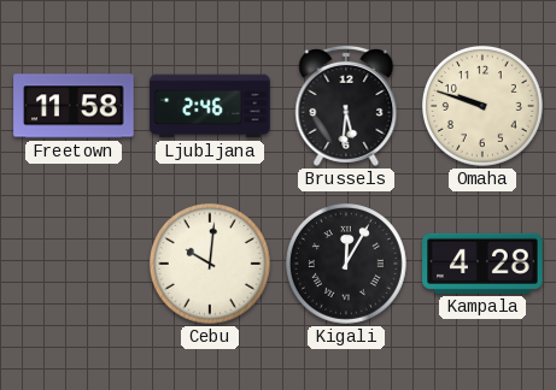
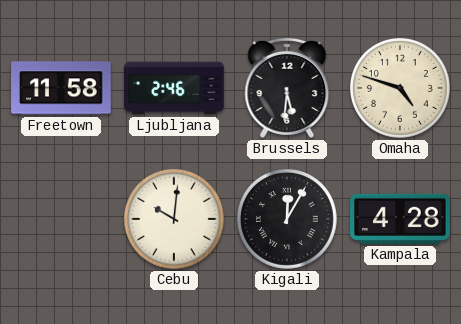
Omaha: 9:48 -> 4:48
